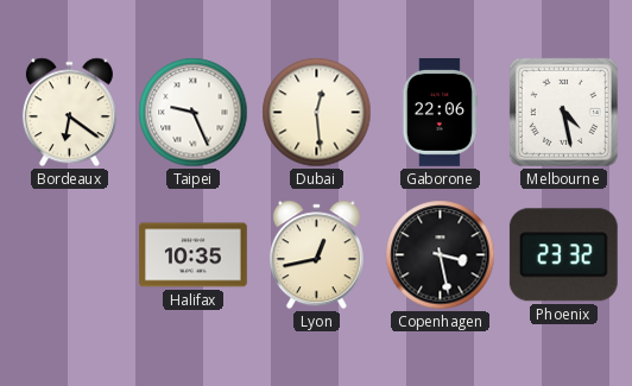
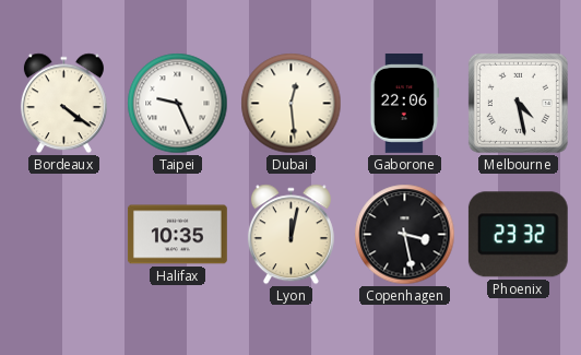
Bordeaux: 6:21 -> 4:21
Lyon: 12:43 -> 12:02
